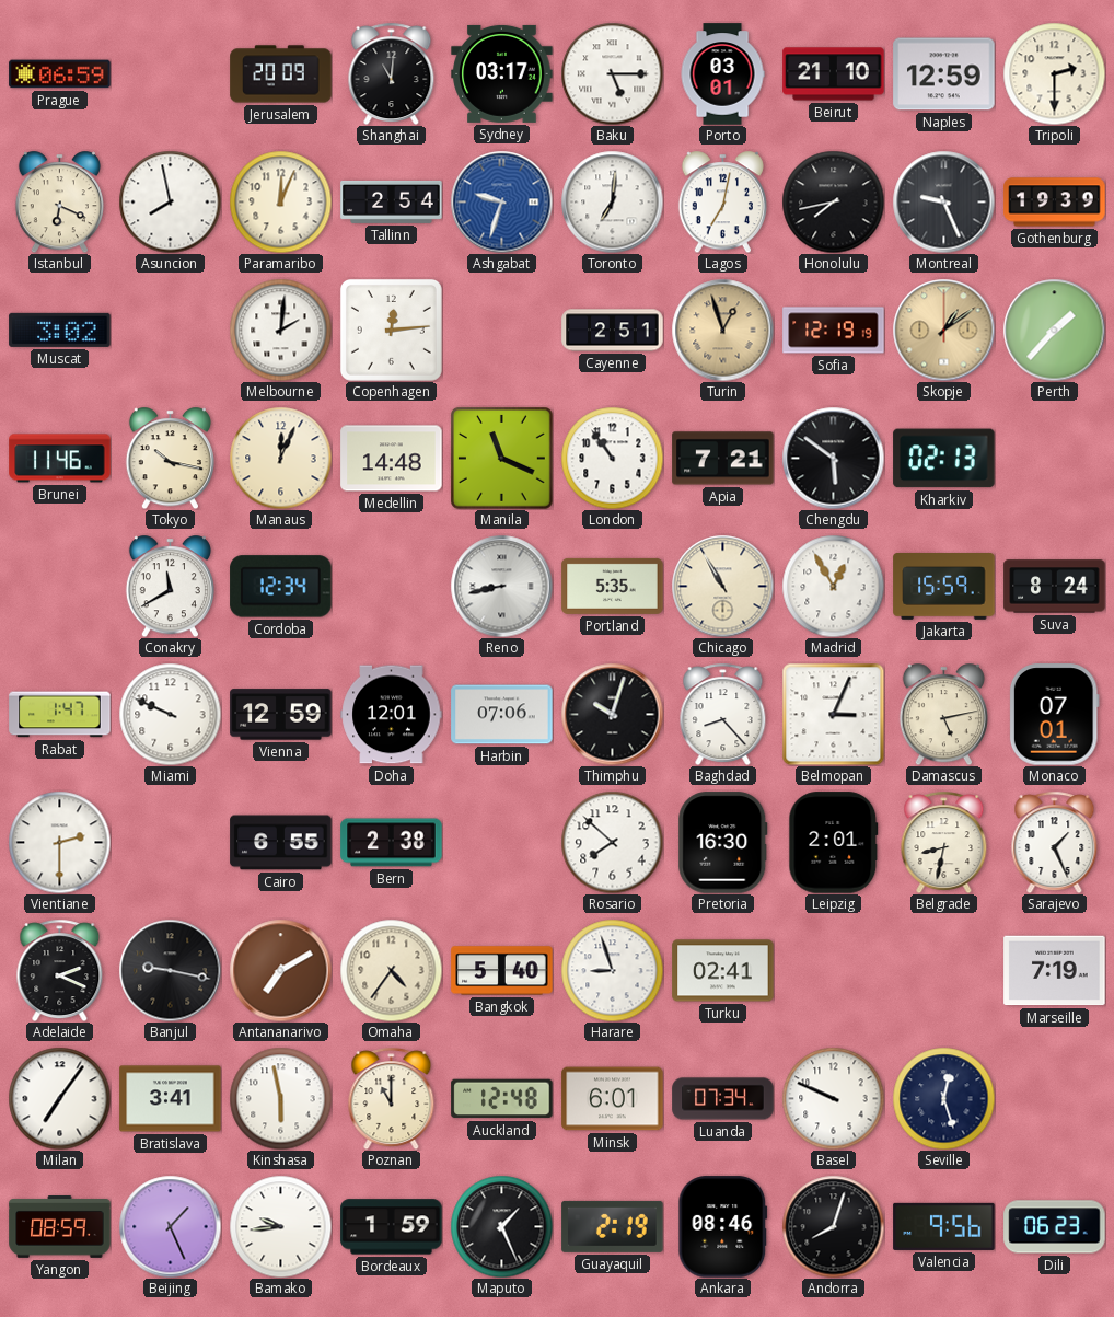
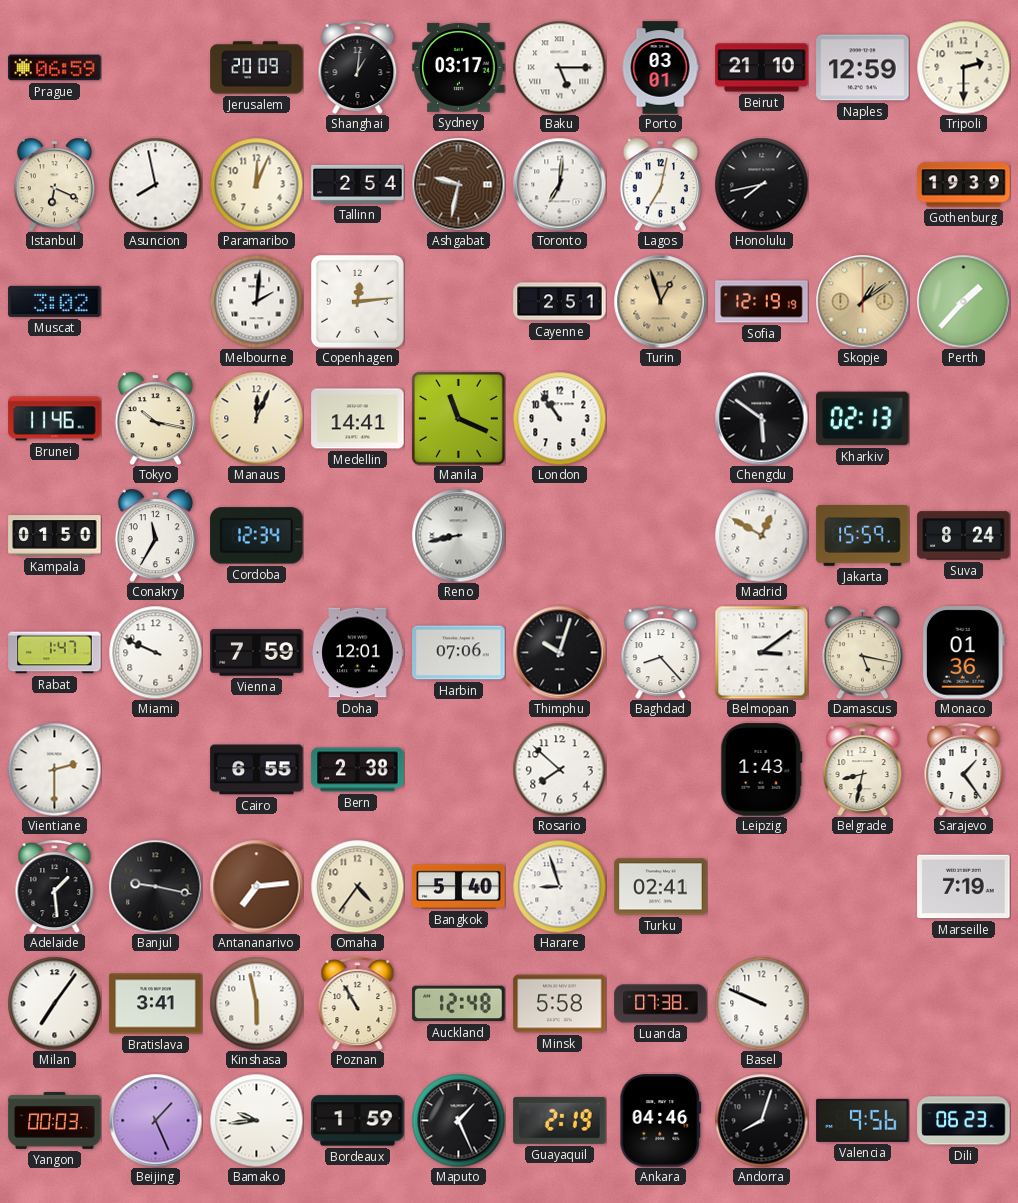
Shanghai: 11:01 -> 1:01
Ashgabat: 9:33 -> 9:32
Ashgabat dial: blue -> brown
Montreal: 9:26 -> none
Medellin: 14:48 -> 14:41
Apia: 7:21 -> none
Kampala: none -> 01:50
Conakry: 11:40 -> 11:35
Portland: 5:35 -> none
Chicago: 10:55 -> none
Madrid: 12:55 -> 12:50
Vienna: 12:59 -> 7:59
Belmopan: 3:04 -> 3:09
Damascus: 5:13 -> 5:17
Monaco: 07:01 -> 01:36
Pretoria: 16:30 -> none
Leipzig: 2:01 -> 1:43
Sarajevo: 1:26 -> 1:24
Adelaide: 2:19 -> 1:29
Antananarivo: 7:10 -> 7:14
Poznan: 11:00 -> 10:55
Minsk: 6:01 -> 5:58
Luanda: 07:34 -> 07:38
Seville: 12:27 -> none
Yangon: 08:59 -> 00:03
Ankara: 08:46 -> 04:46
